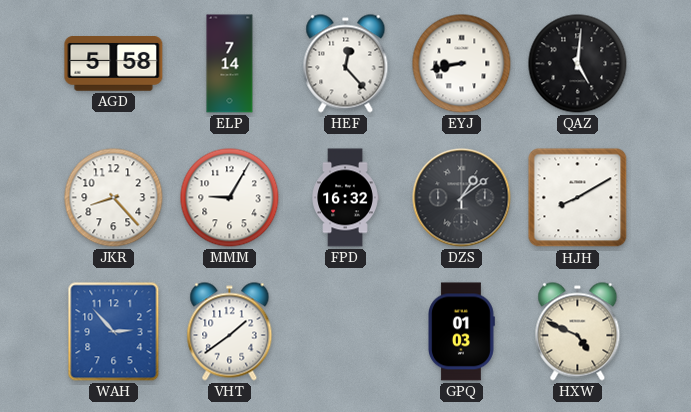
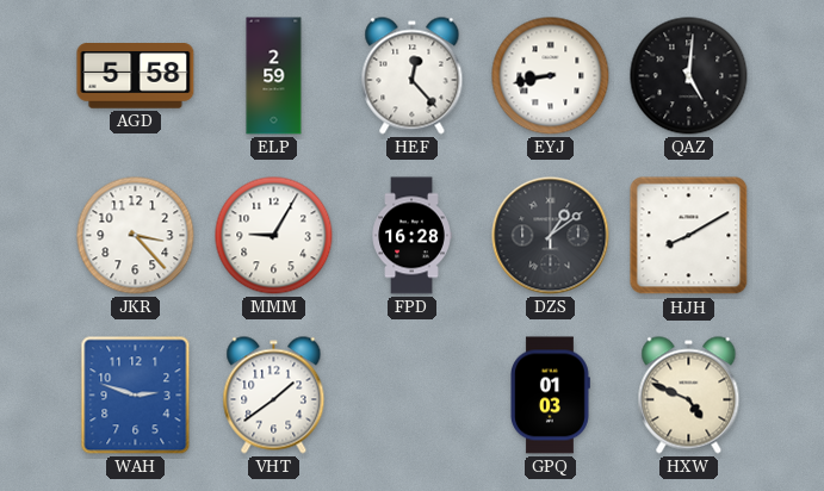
ELP: 7:14 -> 2:59
JKR: 8:23 -> 3:23
FPD: 16:32 -> 16:28
WAH: 2:53 -> 2:48
